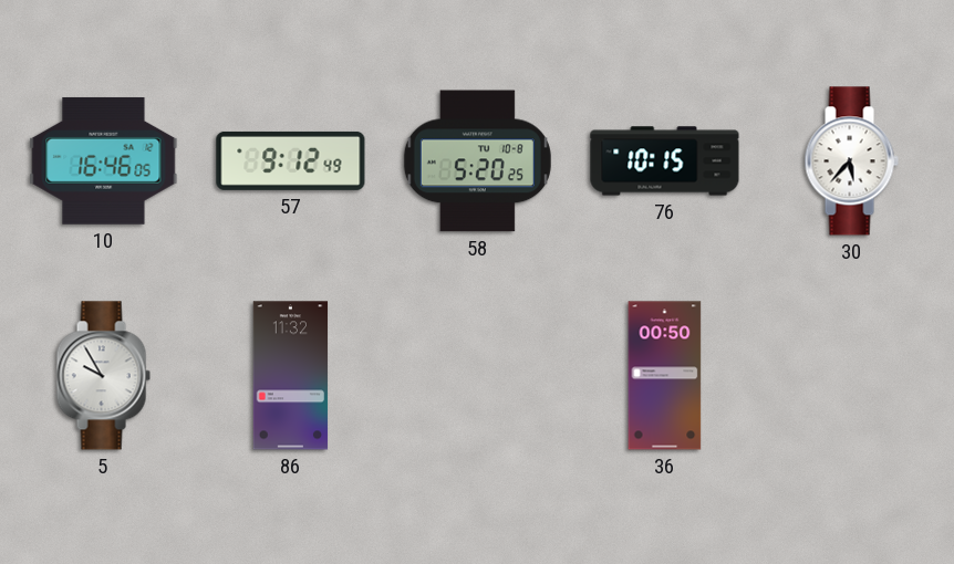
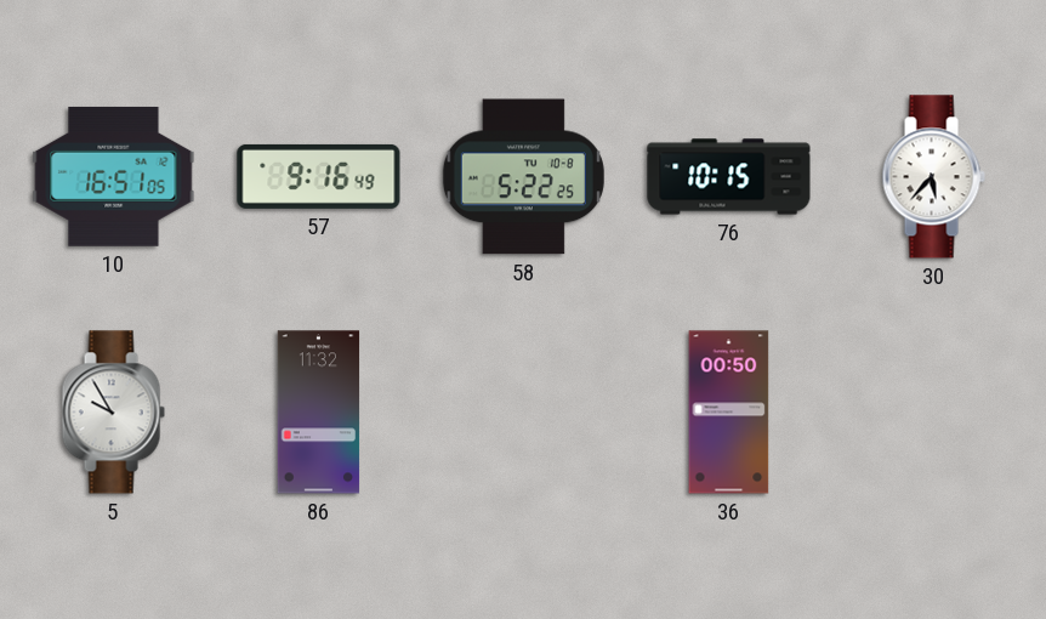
10: 16:46 -> 16:51
57: 9:12 -> 9:16
58: 5:20 -> 5:22
